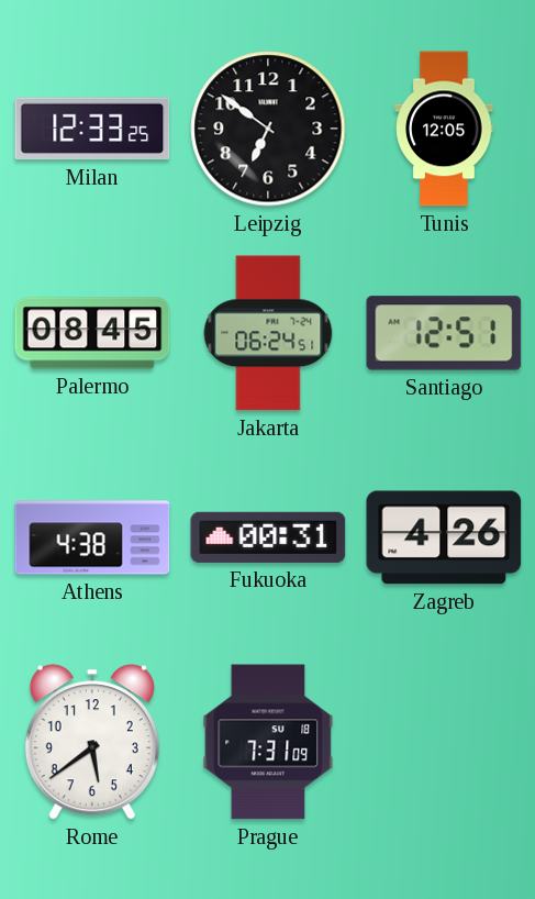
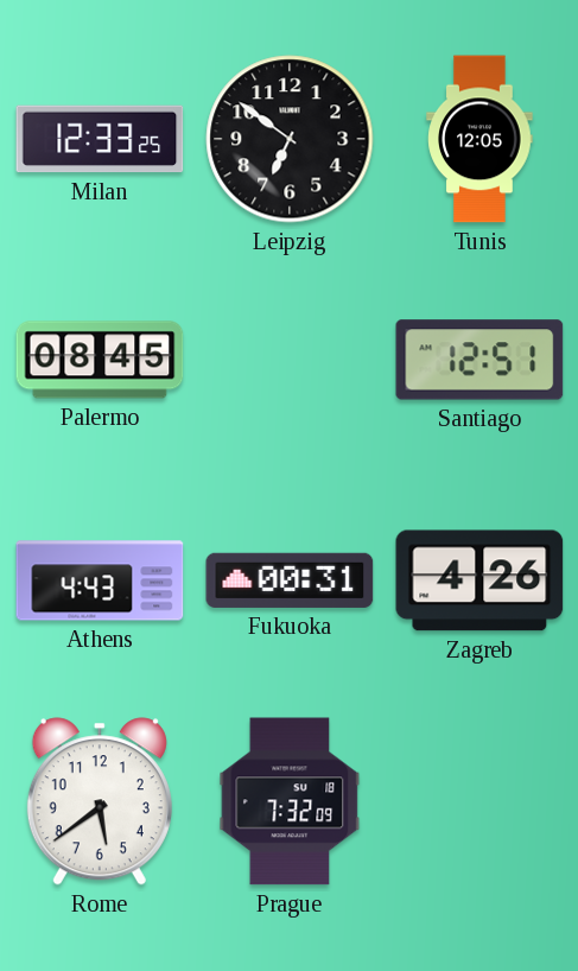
Jakarta: 06:24 -> none
Athens: 4:38 -> 4:43
Prague: 7:31 -> 7:32
